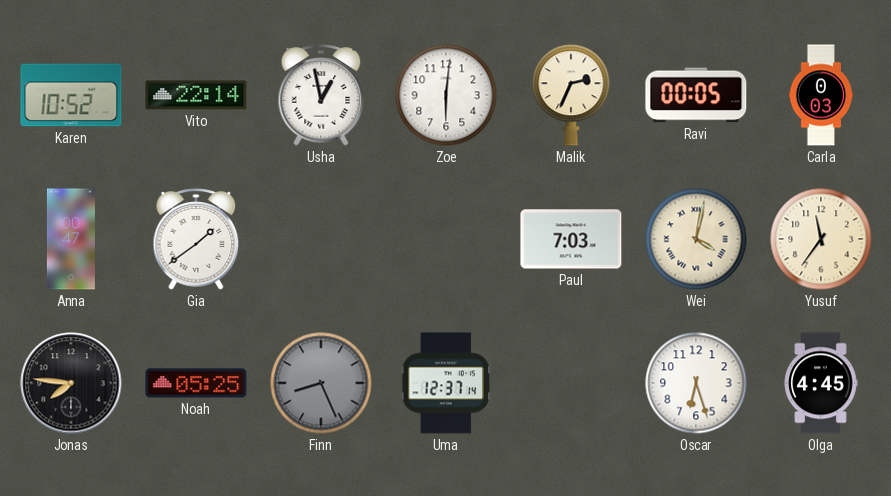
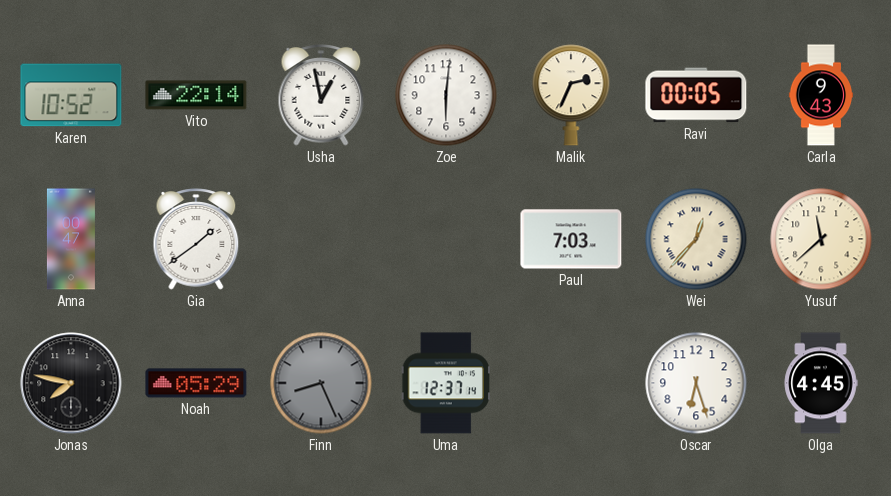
Carla: 0:03 -> 9:43
Wei: 4:02 -> 12:37
Yusuf: 11:36 -> 11:38
Jonas: 7:46 -> 7:47
Noah: 05:25 -> 05:29
